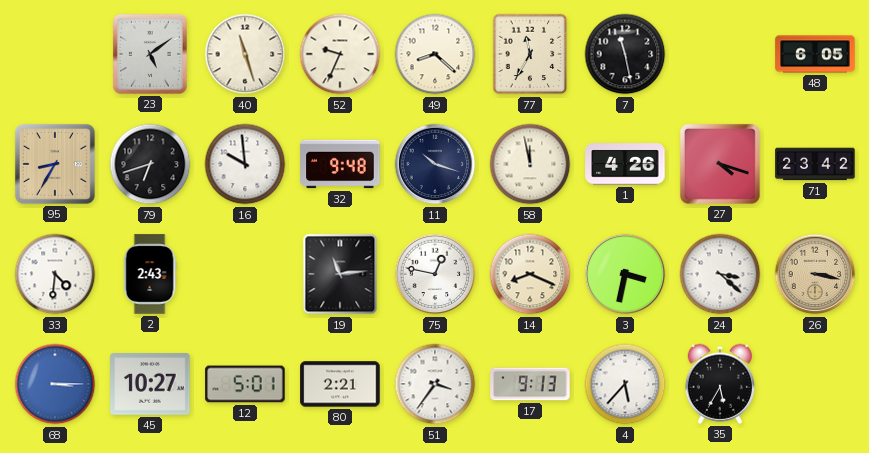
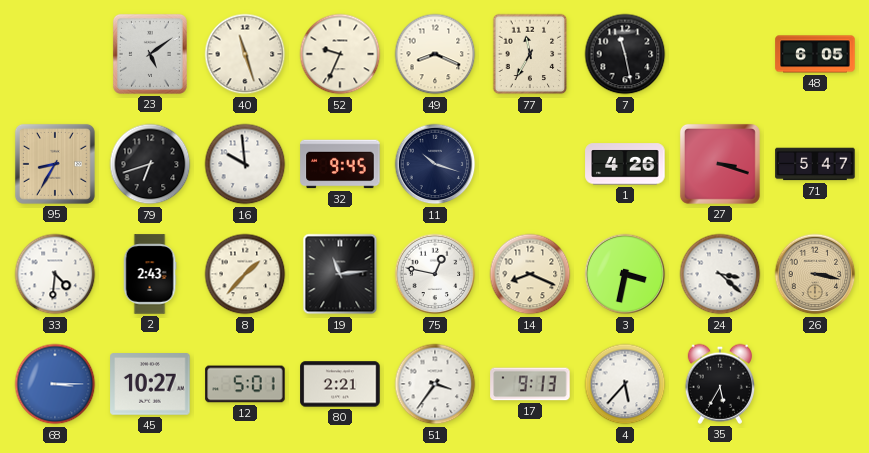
49: 8:22 -> 8:19
32: 9:48 -> 9:45
58: 11:58 -> none
27: 4:18 -> 3:18
71: 23:42 -> 5:47
8: none -> 1:37
